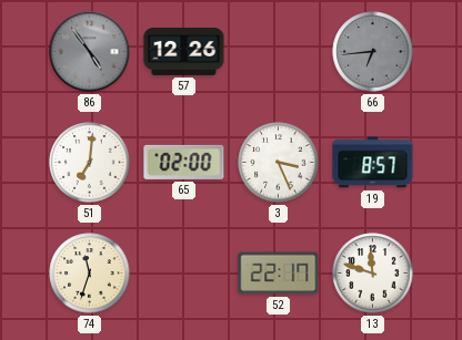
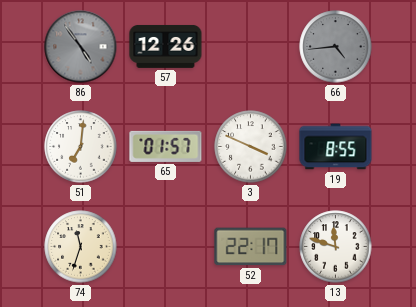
66: 6:44 -> 4:44
65: 02:00 -> 01:57
3: 3:26 -> 3:49
19: 8:57 -> 8:55
